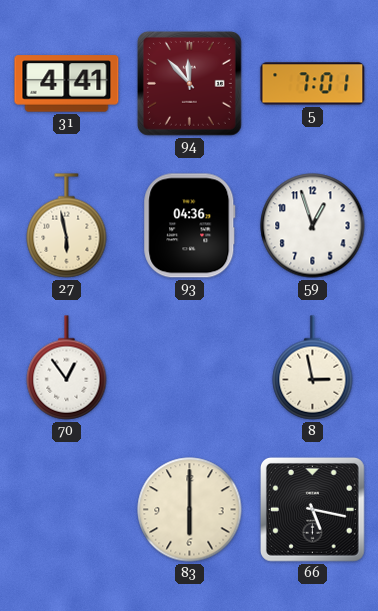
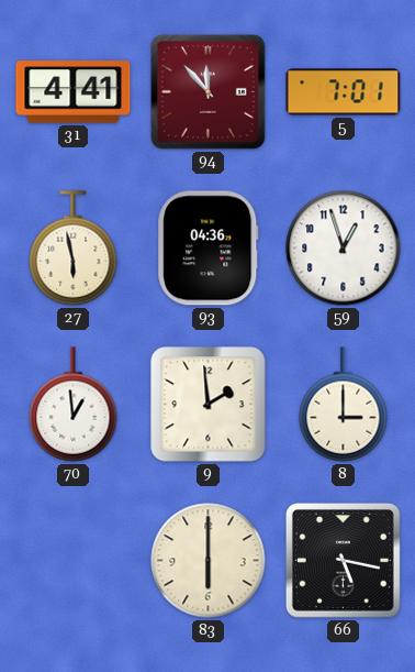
70: 12:54 -> 12:59
9: none -> 1:59
8: 2:58 -> 3:00
